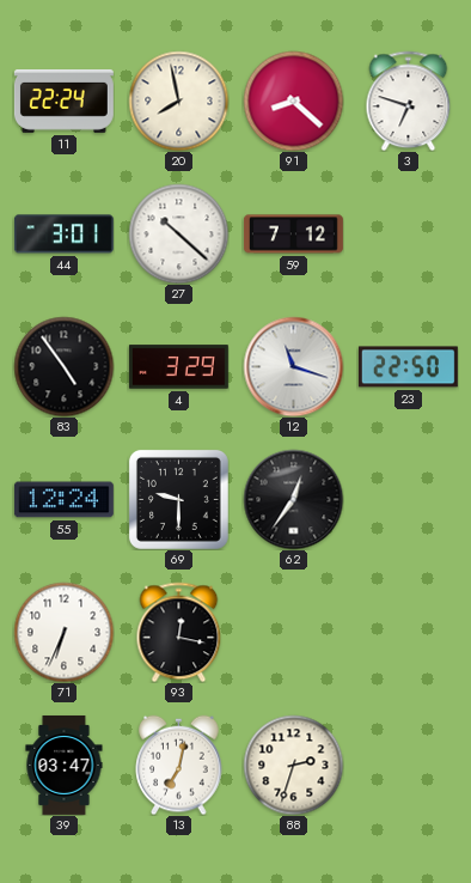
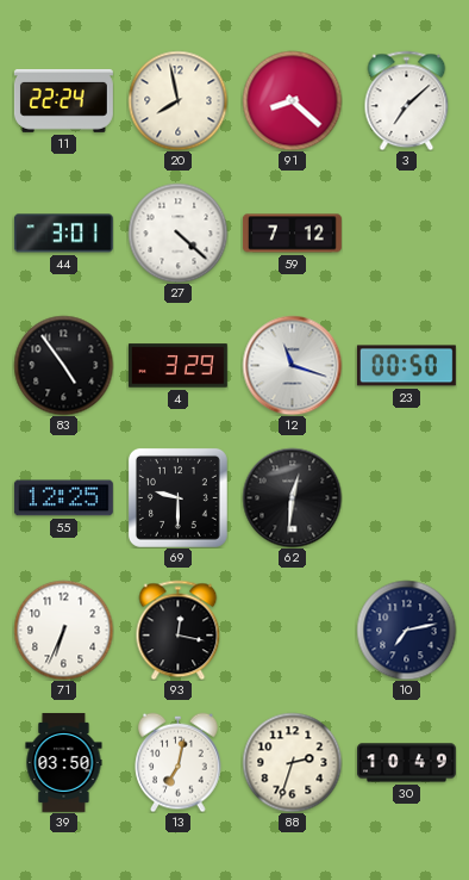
3: 6:48 -> 7:08
27: 10:22 -> 4:22
23: 22:50 -> 00:50
55: 12:24 -> 12:25
62: 12:36 -> 12:31
10: none -> 7:13
39: 03:47 -> 03:50
30: none -> 10:49
